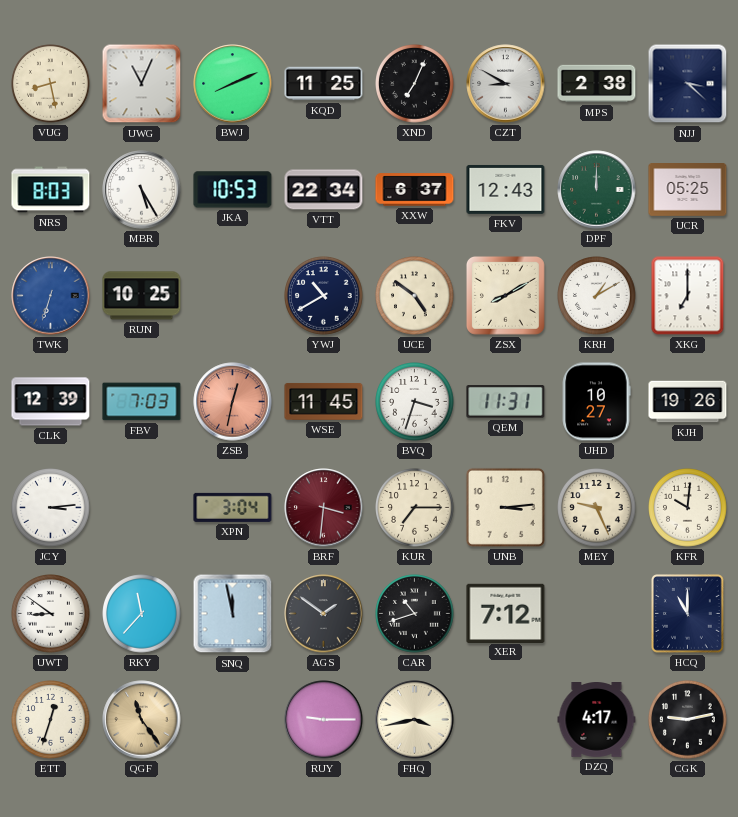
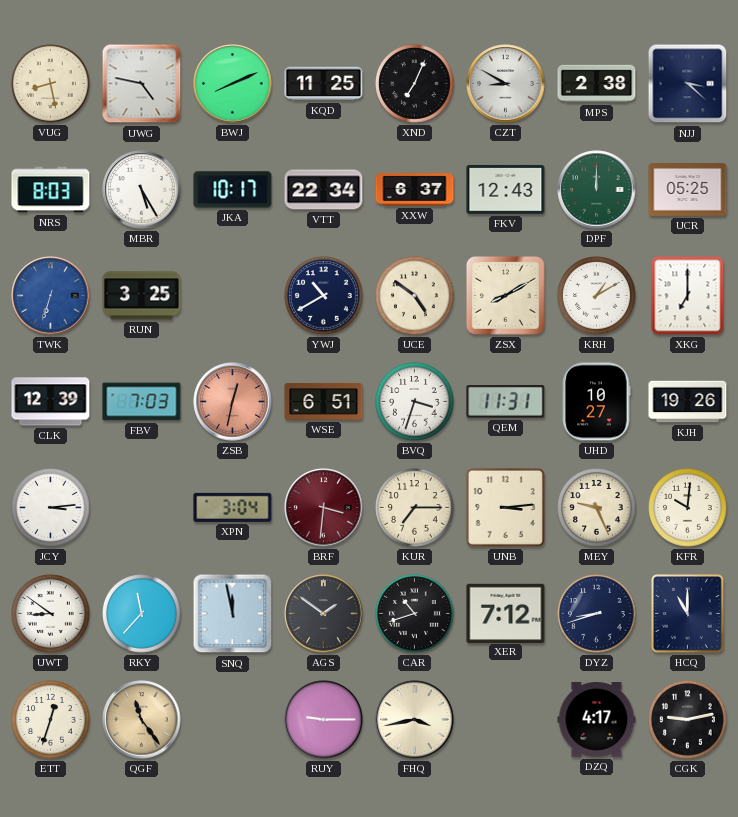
UWG: 11:04 -> 4:47
JKA: 10:53 -> 10:17
RUN: 10:25 -> 3:25
WSE: 11:45 -> 6:51
DYZ: none -> 8:42
